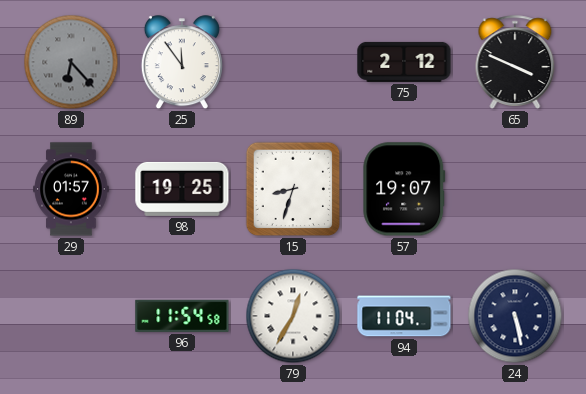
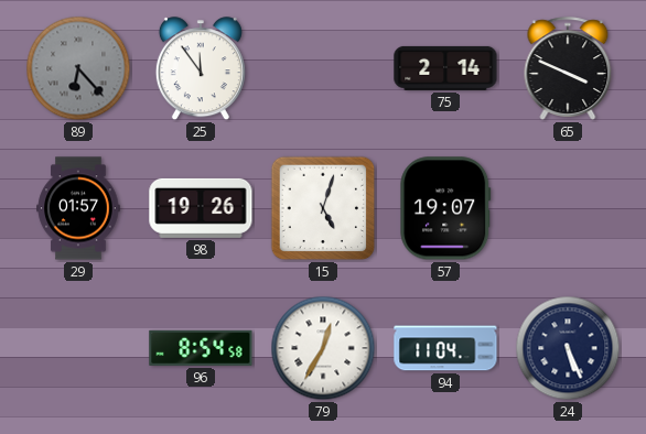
75: 2:12 -> 2:14
98: 19:25 -> 19:26
15: 8:33 -> 5:03
96: 11:54 -> 8:54
24: 5:28 -> 5:26
